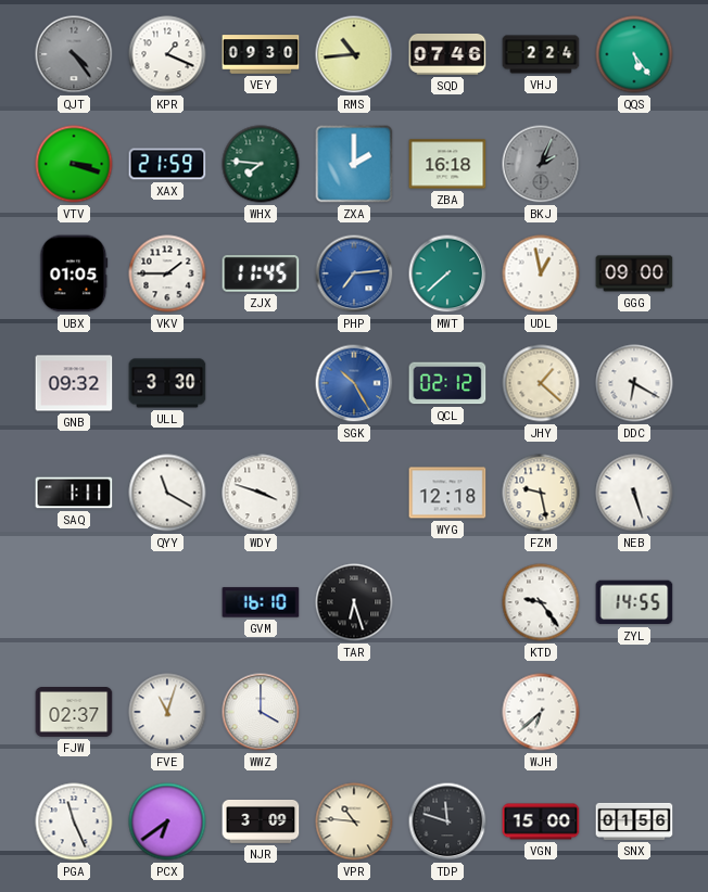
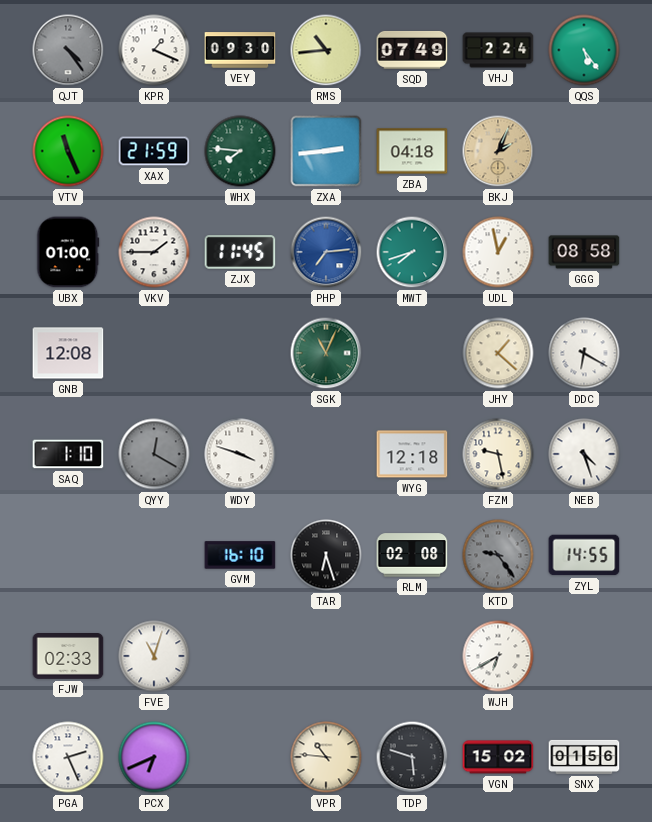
SQD: 07:46 -> 07:49
VTV: 3:18 -> 11:26
ZXA: 2:00 -> 2:44
ZBA: 16:18 -> 04:18
BKJ dial: grey -> champagne
UBX: 01:05 -> 01:00
MWT: 7:38 -> 7:42
GGG: 09:00 -> 08:58
GNB: 09:32 -> 12:08
ULL: 3:30 -> none
SGK: 10:25 -> 11:04
SGK dial: blue -> green
QCL: 02:12 -> none
SAQ: 1:11 -> 1:10
QYY: 11:20 -> 12:20
QYY dial: white -> grey
NEB: 5:27 -> 4:27
RLM: none -> 02:08
KTD dial: white -> grey
FJW: 02:37 -> 02:33
WWZ: 4:00 -> none
WJH: 6:38 -> 6:40
PGA: 11:26 -> 2:26
PCX: 6:39 -> 6:41
NJR: 3:09 -> none
TDP: 11:48 -> 5:48
VGN: 15:00 -> 15:02
